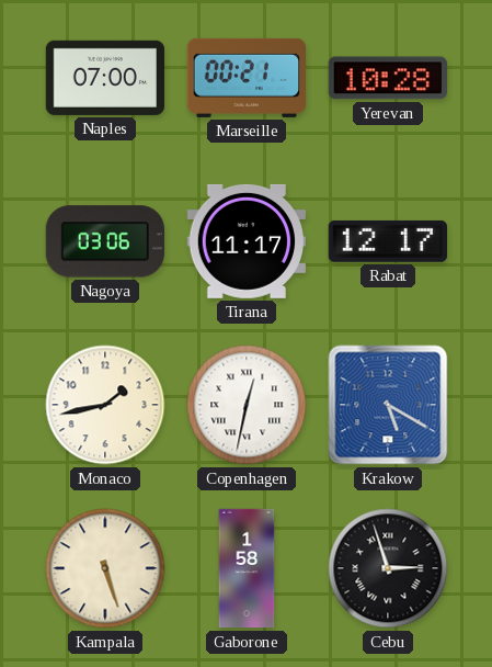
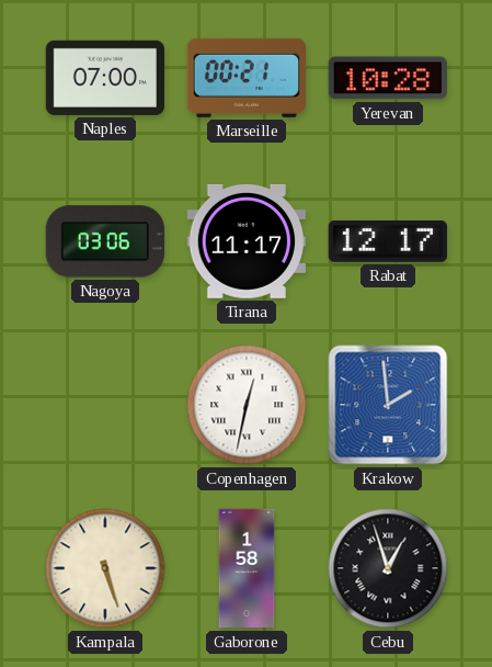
Monaco: 1:43 -> none
Krakow: 5:20 -> 1:59
Cebu: 2:57 -> 12:57
